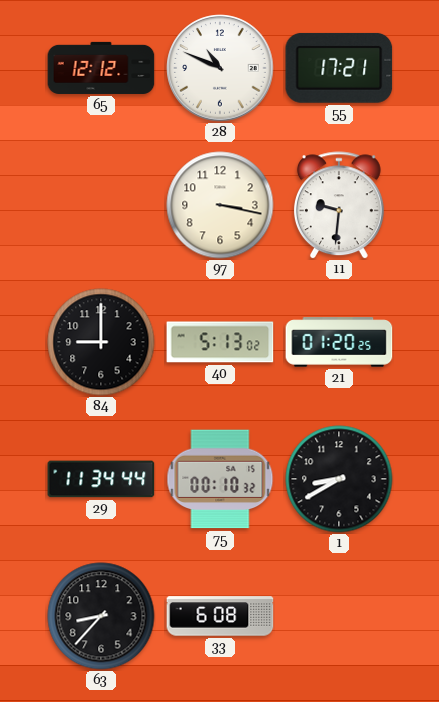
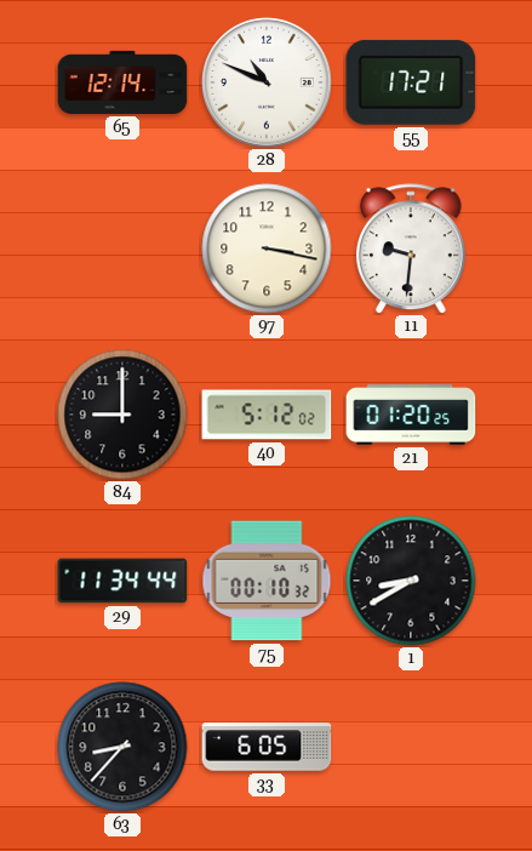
65: 12:12 -> 12:14
40: 5:13 -> 5:12
33: 6:08 -> 6:05
